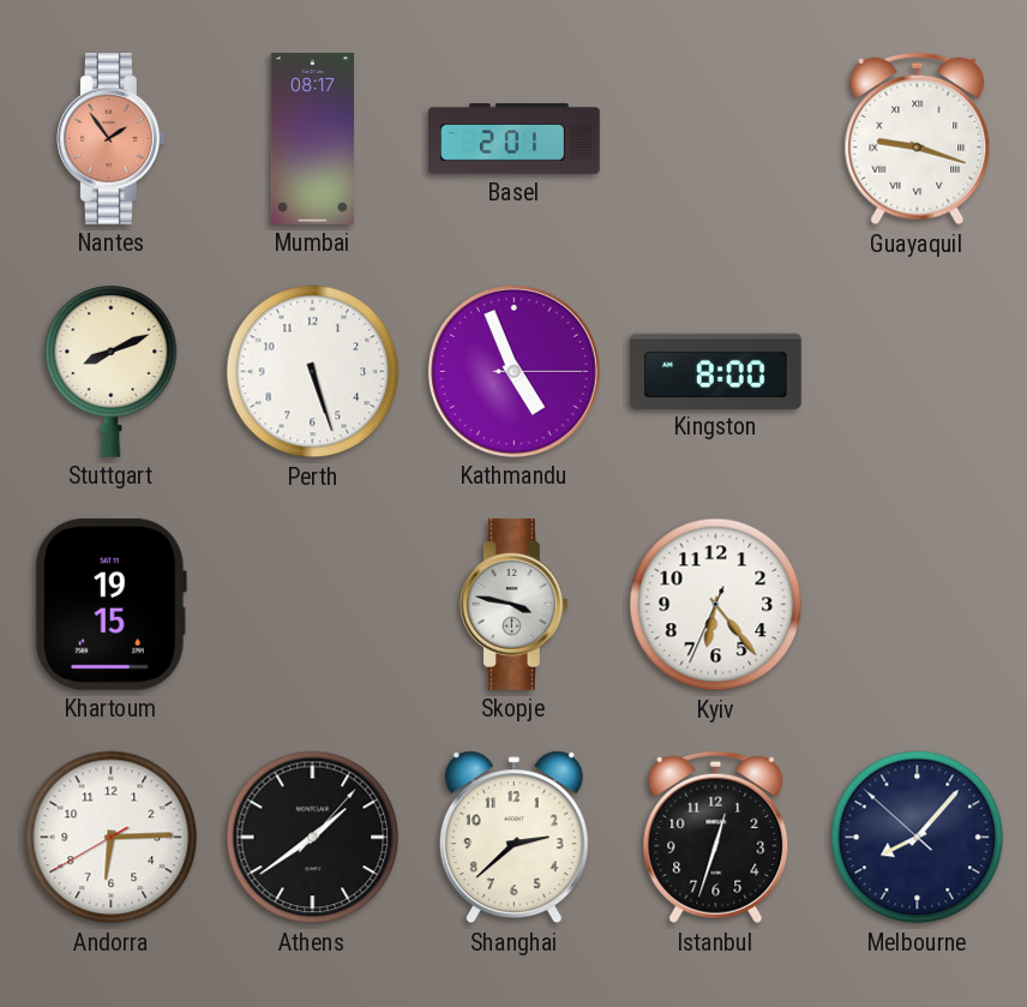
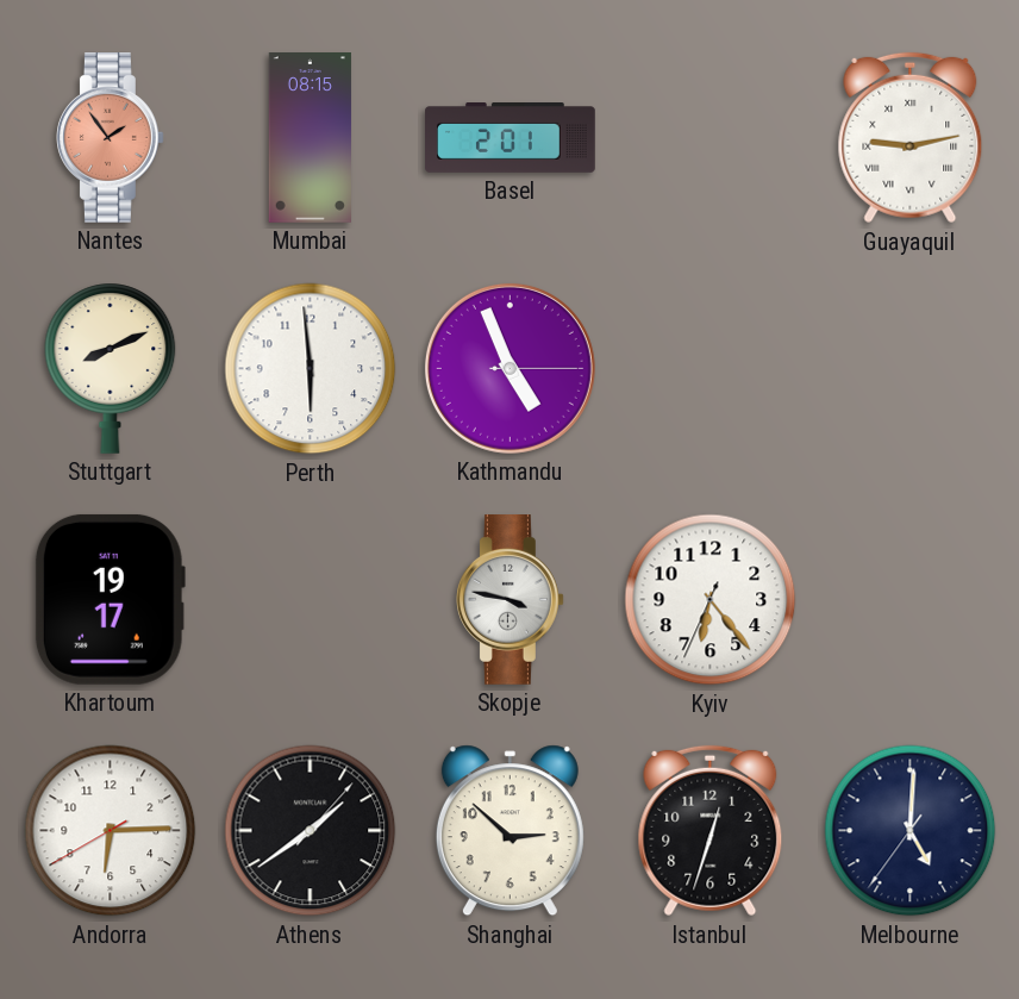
Mumbai: 08:17 -> 08:15
Guayaquil: 9:18 -> 9:13
Perth: 5:27 -> 5:59
Kingston: 8:00 -> none
Khartoum: 19:15 -> 19:17
Shanghai: 2:38 -> 2:52
Melbourne: 8:06 -> 5:00
